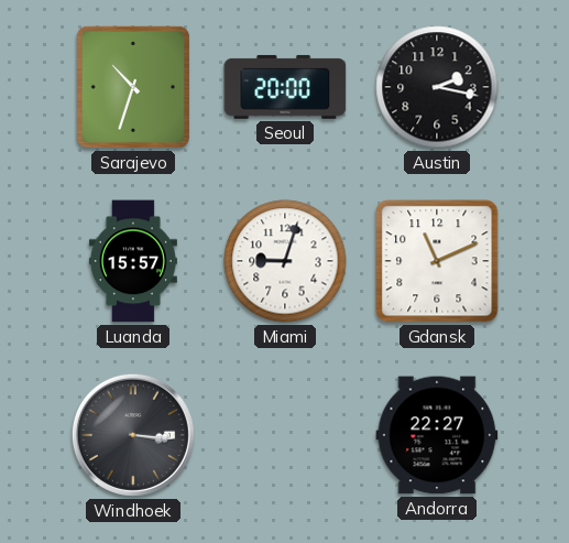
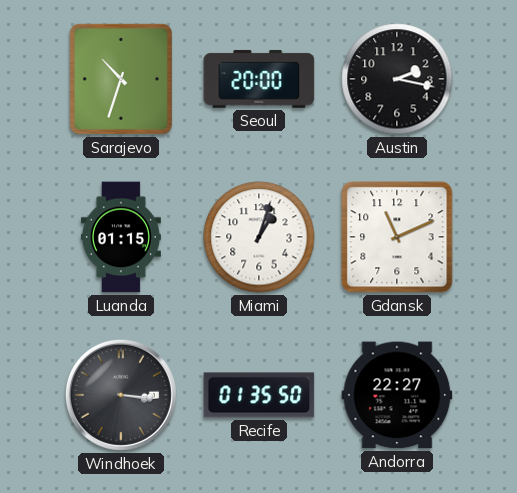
Luanda: 15:57 -> 01:15
Miami: 9:03 -> 1:03
Recife: none -> 01:35
